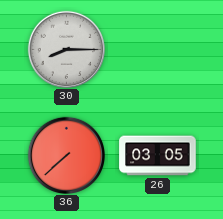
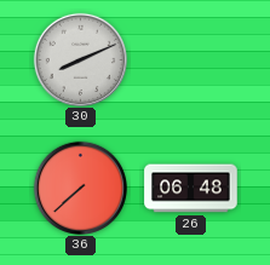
30: 8:15 -> 8:11
26: 03:05 -> 06:48
